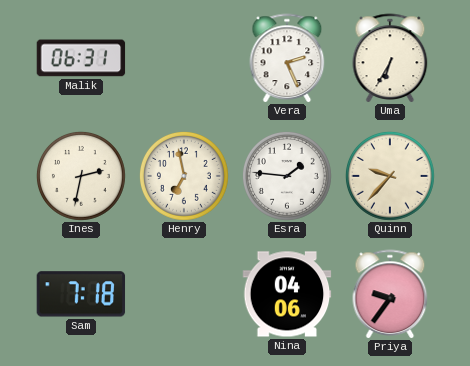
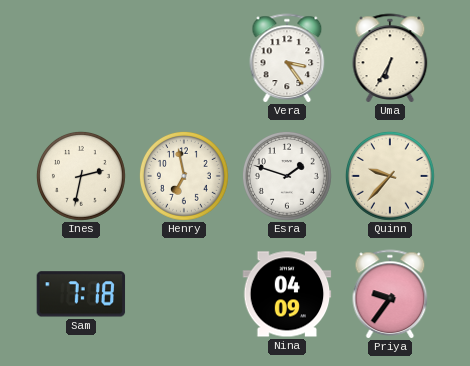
Malik: 06:31 -> none
Vera: 2:26 -> 3:24
Esra: 1:46 -> 1:48
Nina: 04:06 -> 04:09
